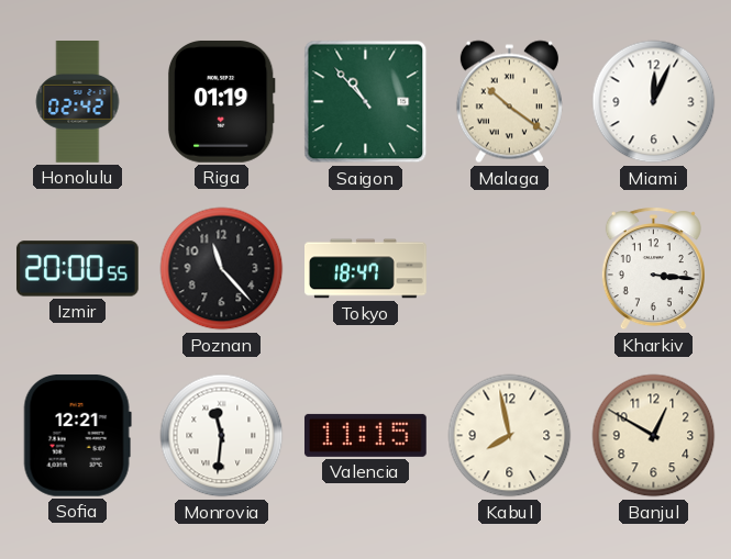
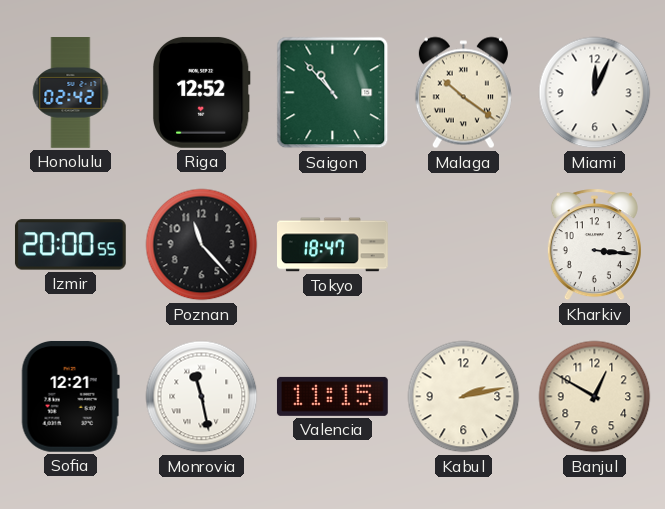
Riga: 01:19 -> 12:52
Monrovia: 11:31 -> 11:28
Kabul: 7:58 -> 2:13
